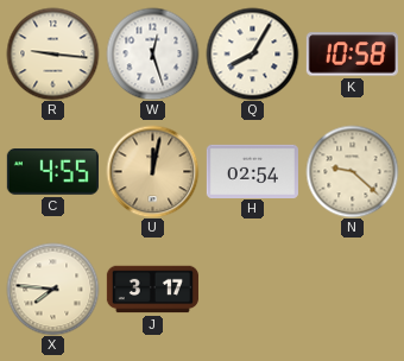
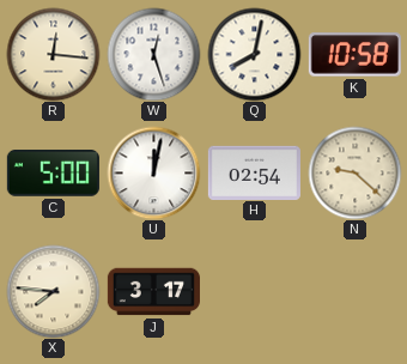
R: 9:16 -> 12:16
Q: 8:05 -> 8:02
C: 4:55 -> 5:00
U dial: champagne -> white
